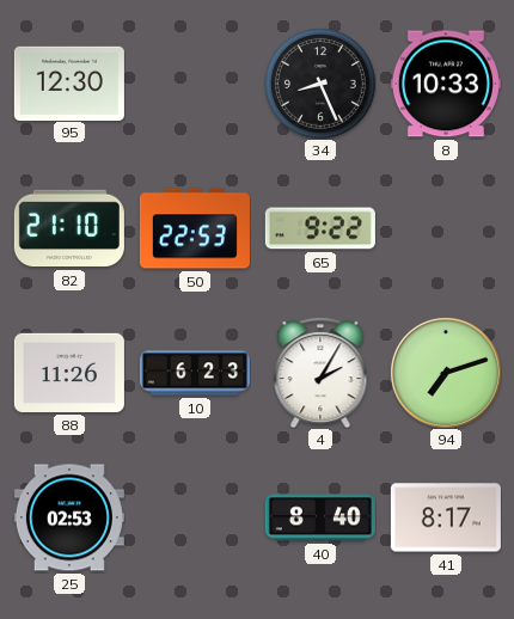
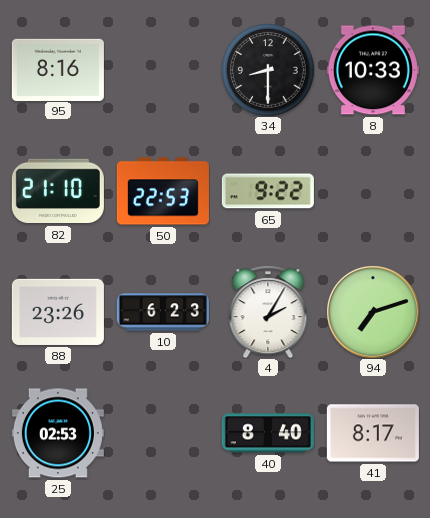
95: 12:30 -> 8:16
34: 8:26 -> 8:30
88: 11:26 -> 23:26
